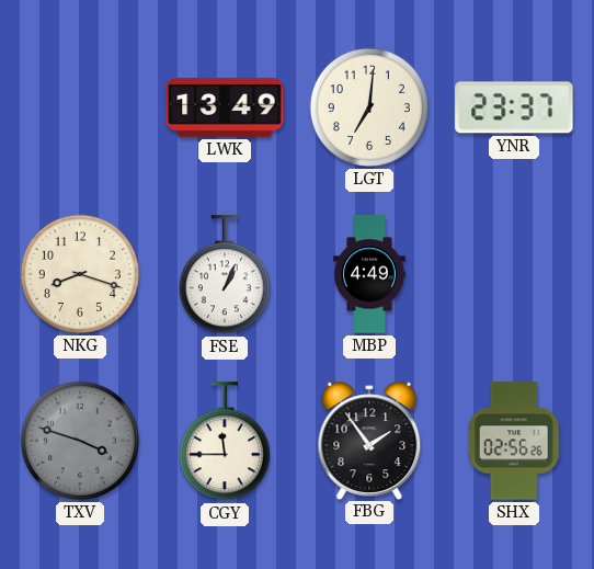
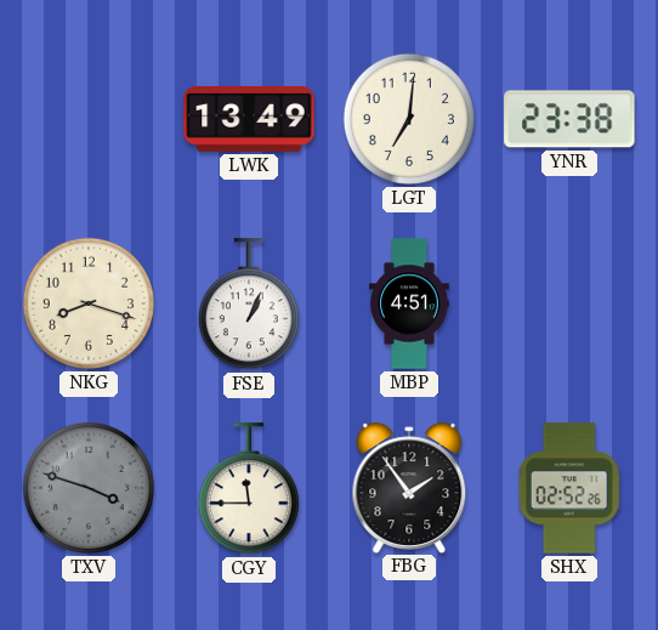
YNR: 23:37 -> 23:38
MBP: 4:49 -> 4:51
SHX: 02:56 -> 02:52
